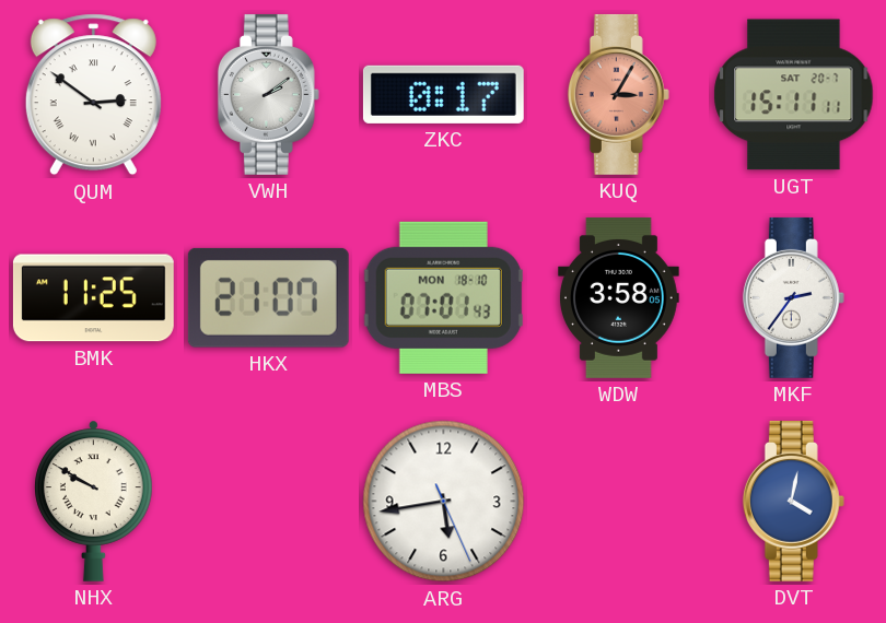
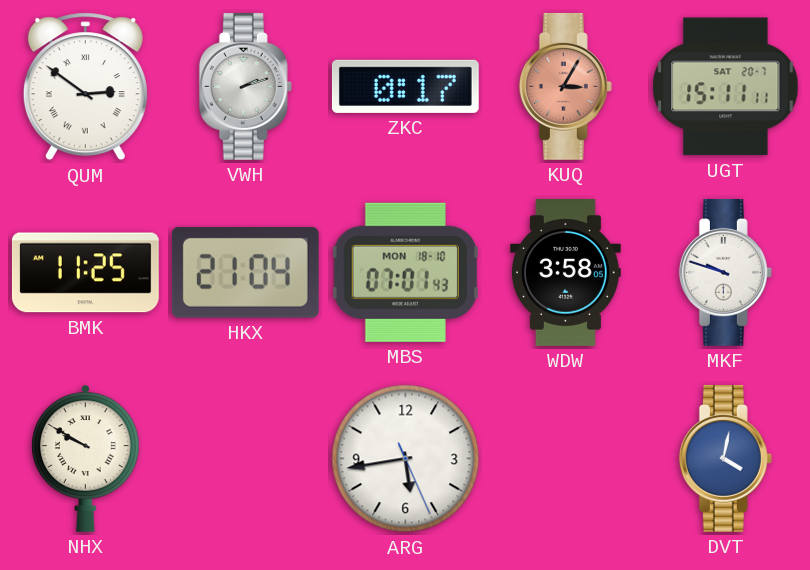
VWH: 2:09 -> 2:12
HKX: 21:07 -> 21:04
MKF: 2:36 -> 9:48
